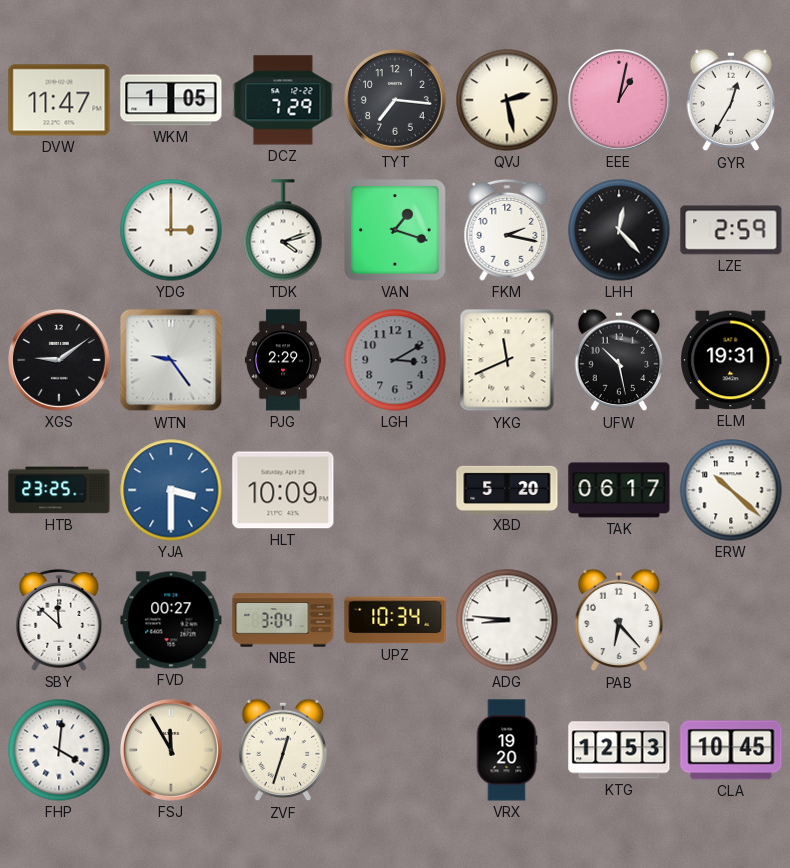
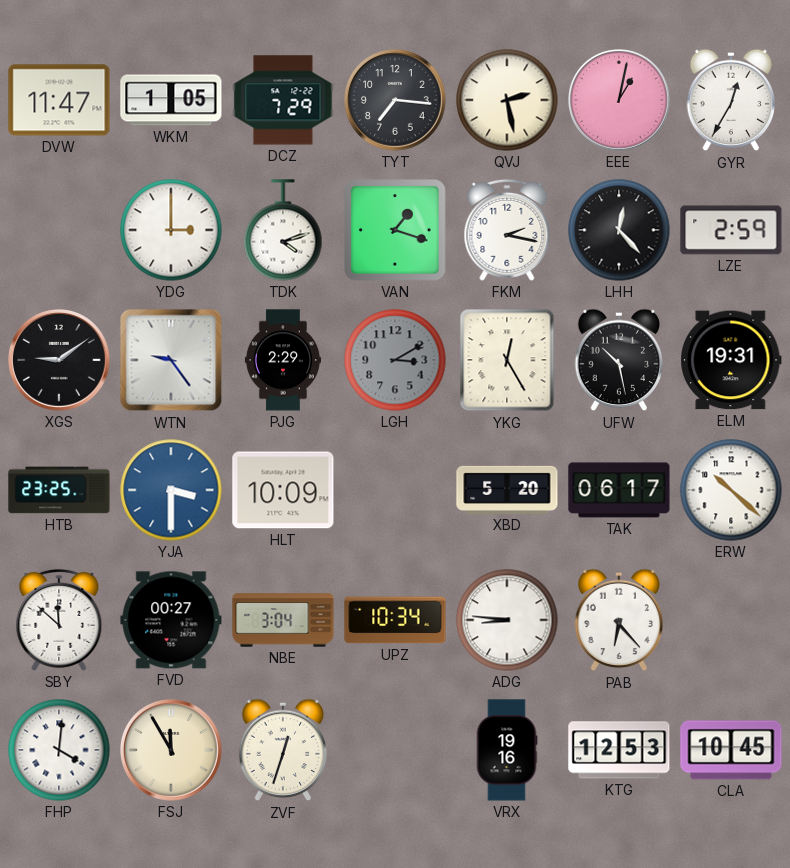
YKG: 11:41 -> 12:25
VRX: 19:20 -> 19:16
